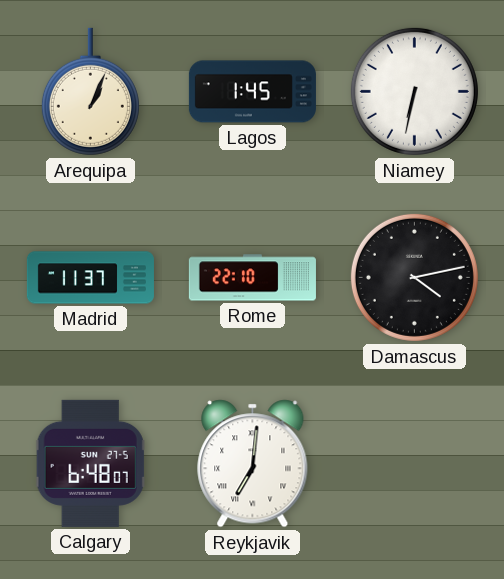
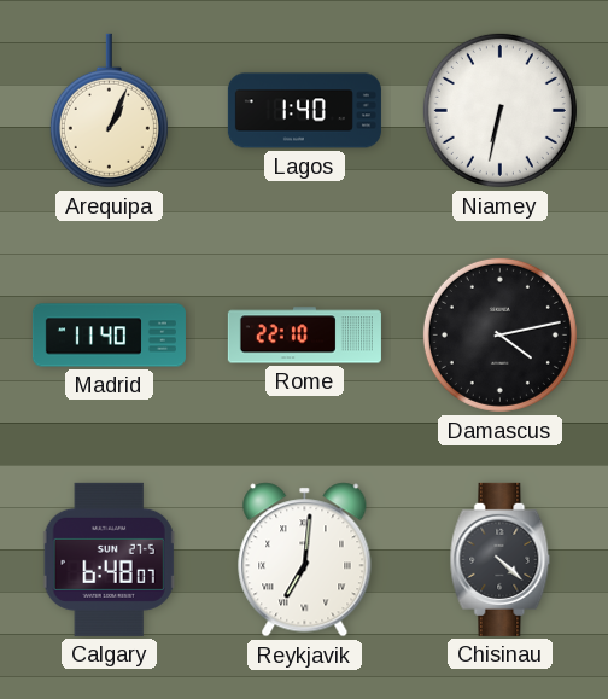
Lagos: 1:45 -> 1:40
Madrid: 11:37 -> 11:40
Chisinau: none -> 4:22
